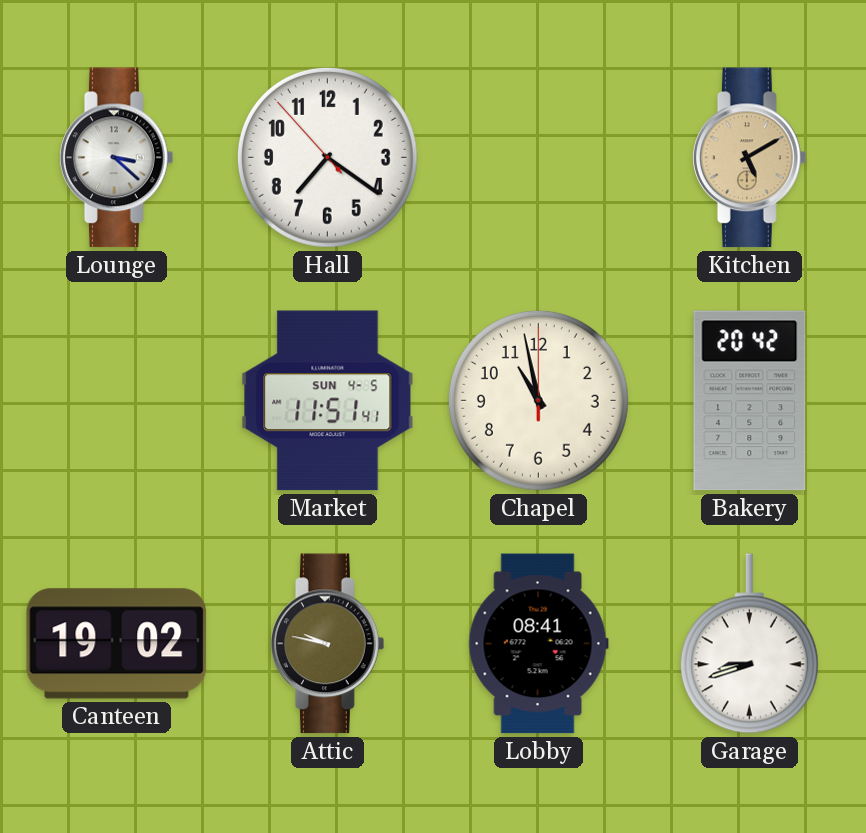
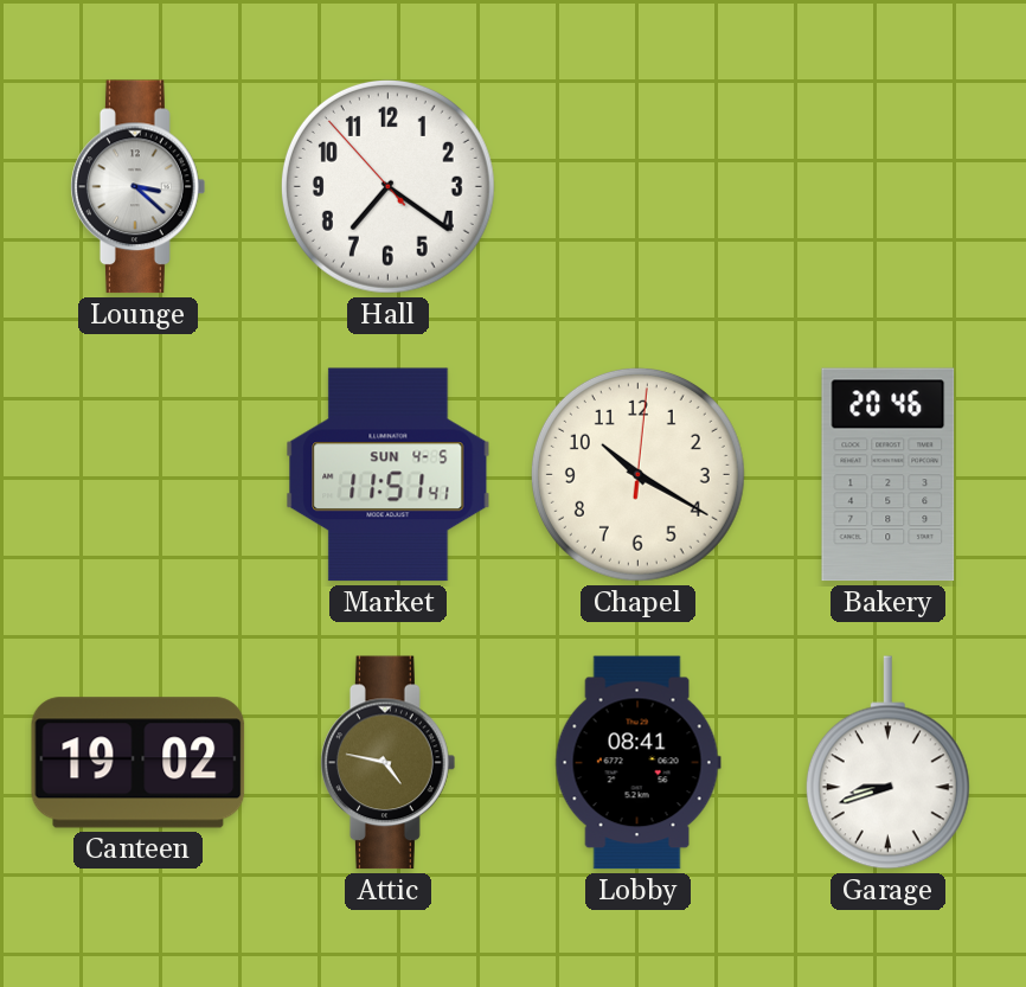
Kitchen: 5:10 -> none
Chapel: 10:58 -> 10:20
Bakery: 20:42 -> 20:46
Attic: 9:47 -> 4:47
